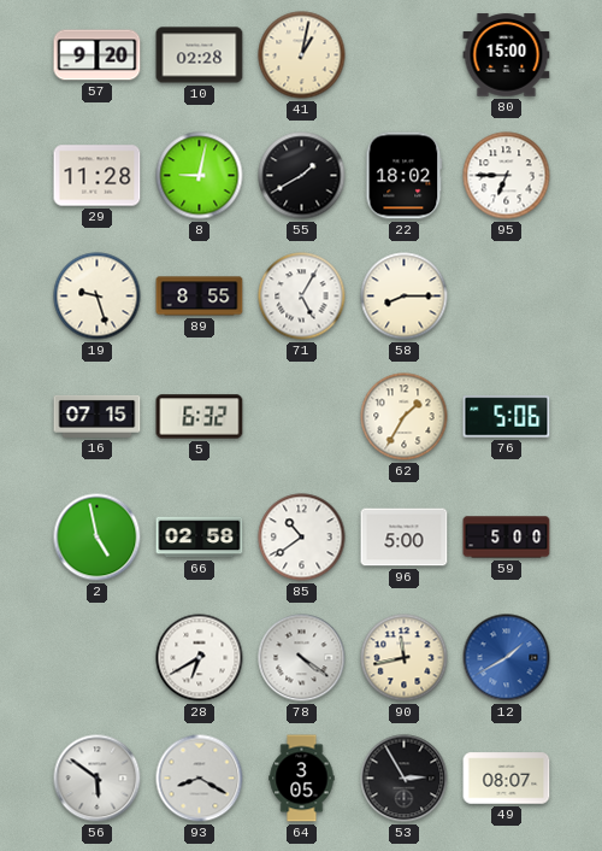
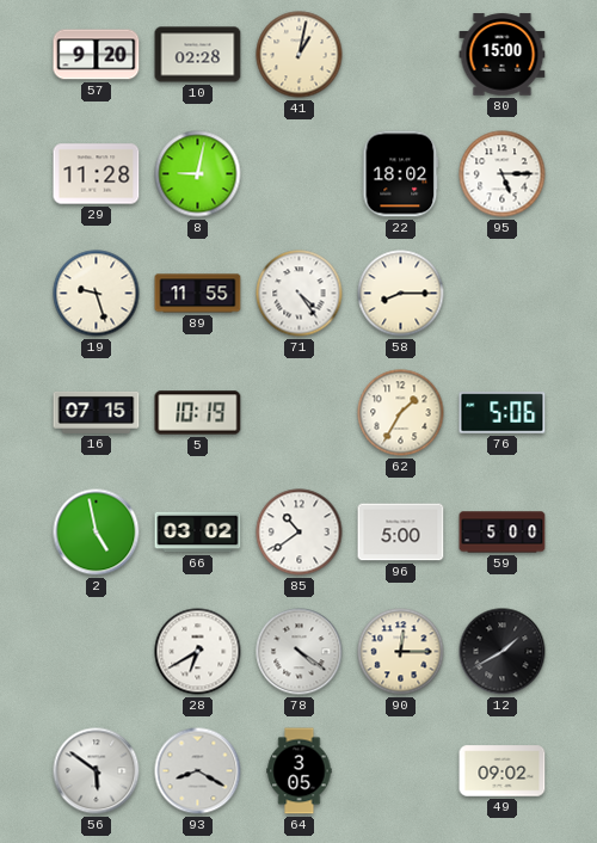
55: 1:40 -> none
95: 6:45 -> 5:15
89: 8:55 -> 11:55
71: 5:05 -> 4:24
5: 6:32 -> 10:19
66: 02:58 -> 03:02
90: 11:43 -> 12:15
12 dial: blue -> black
53: 2:55 -> none
49: 08:07 -> 09:02
